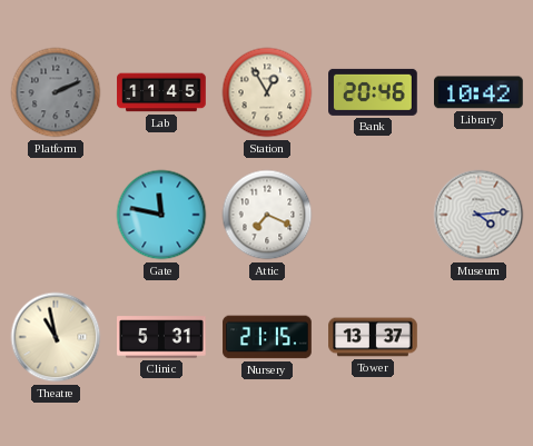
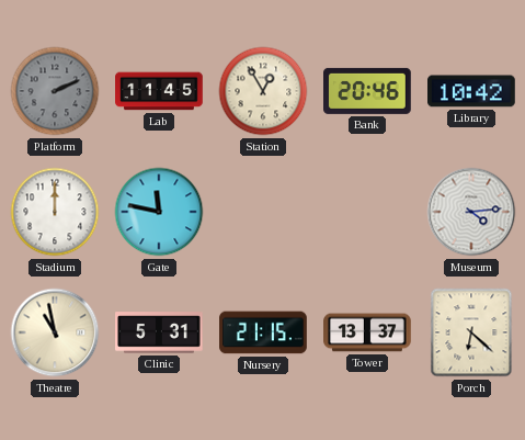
Stadium: none -> 12:00
Attic: 7:19 -> none
Porch: none -> 6:22
